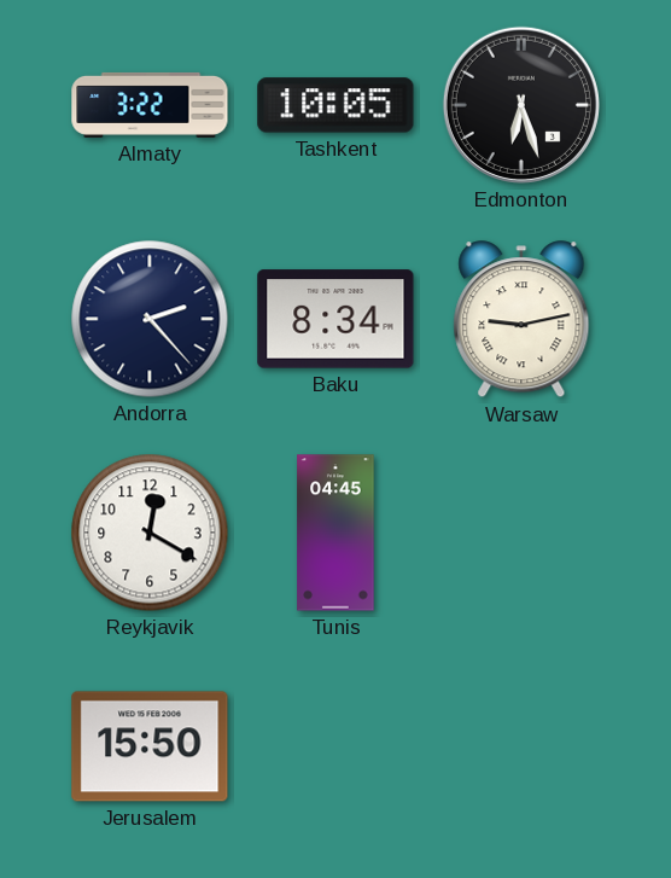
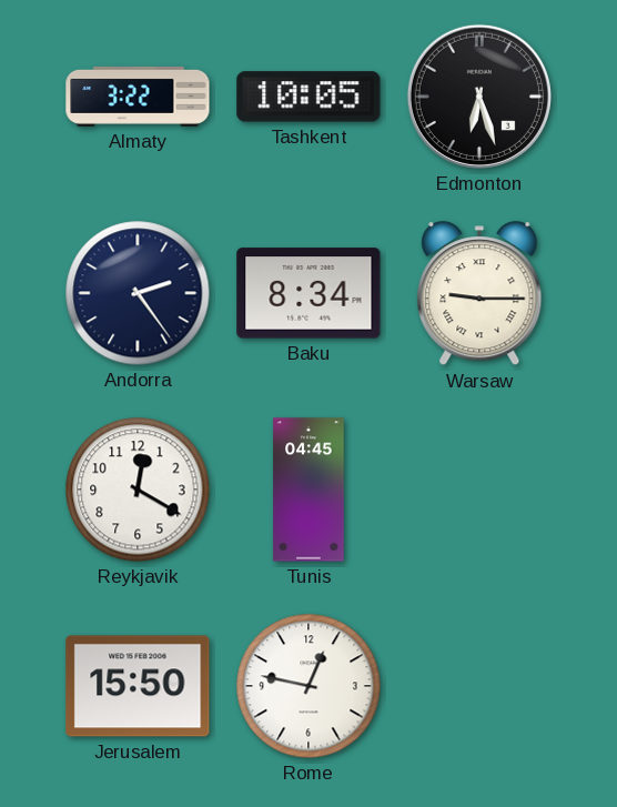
Andorra: 2:23 -> 2:24
Warsaw: 9:13 -> 9:15
Rome: none -> 12:47
